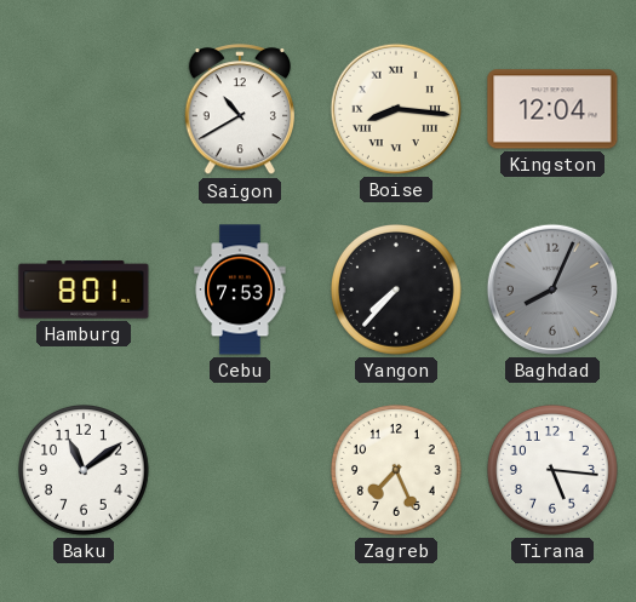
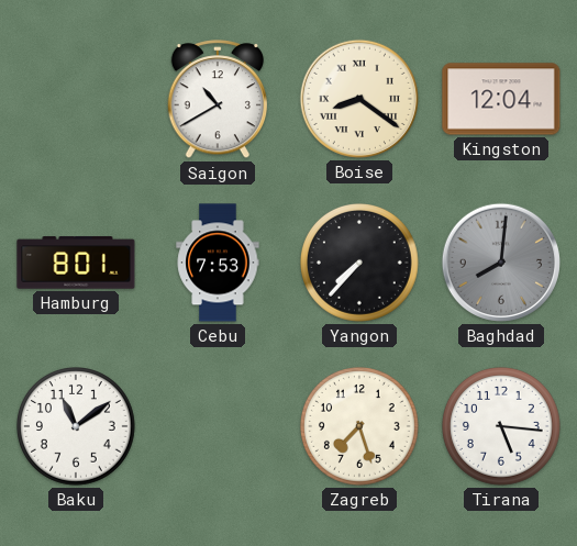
Boise: 8:16 -> 8:21
Baghdad: 8:04 -> 8:01
Zagreb: 7:26 -> 7:27
